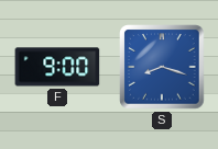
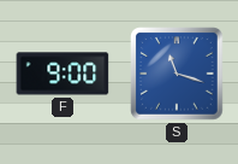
S: 8:18 -> 11:18
